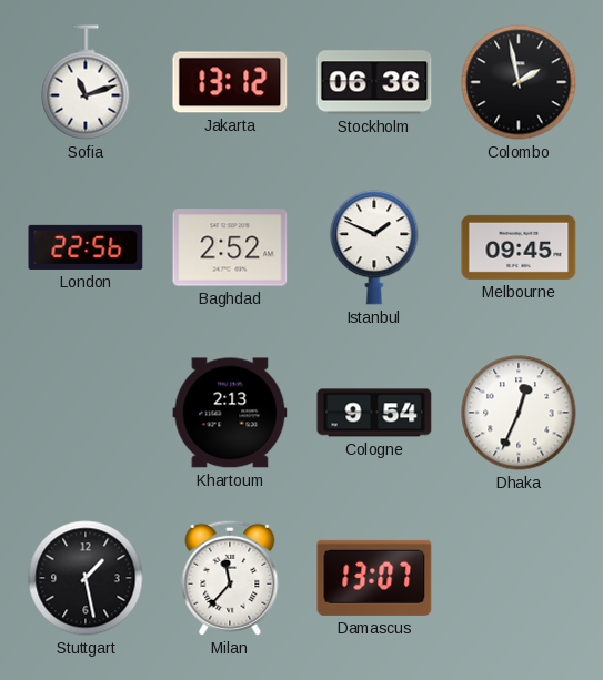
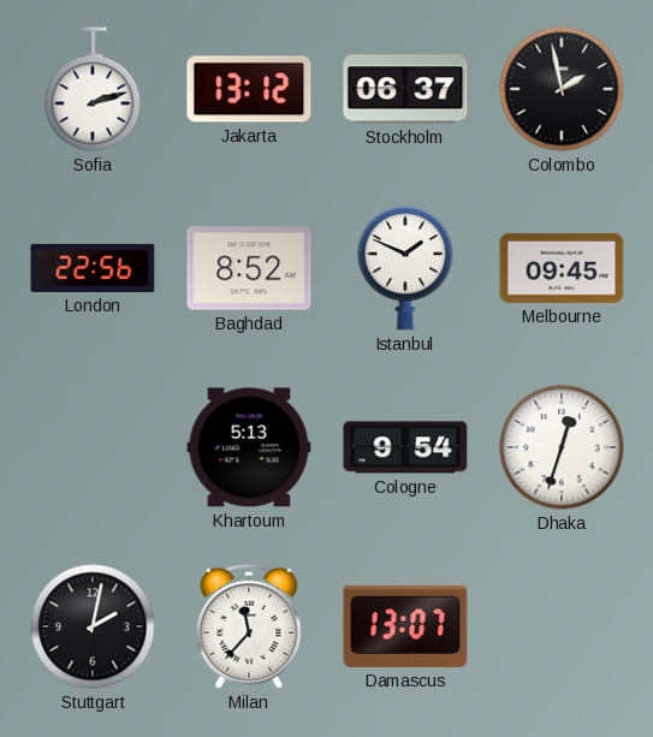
Sofia: 11:12 -> 2:12
Stockholm: 06:36 -> 06:37
Baghdad: 2:52 -> 8:52
Khartoum: 2:13 -> 5:13
Dhaka: 12:34 -> 12:33
Stuttgart: 1:28 -> 2:02
